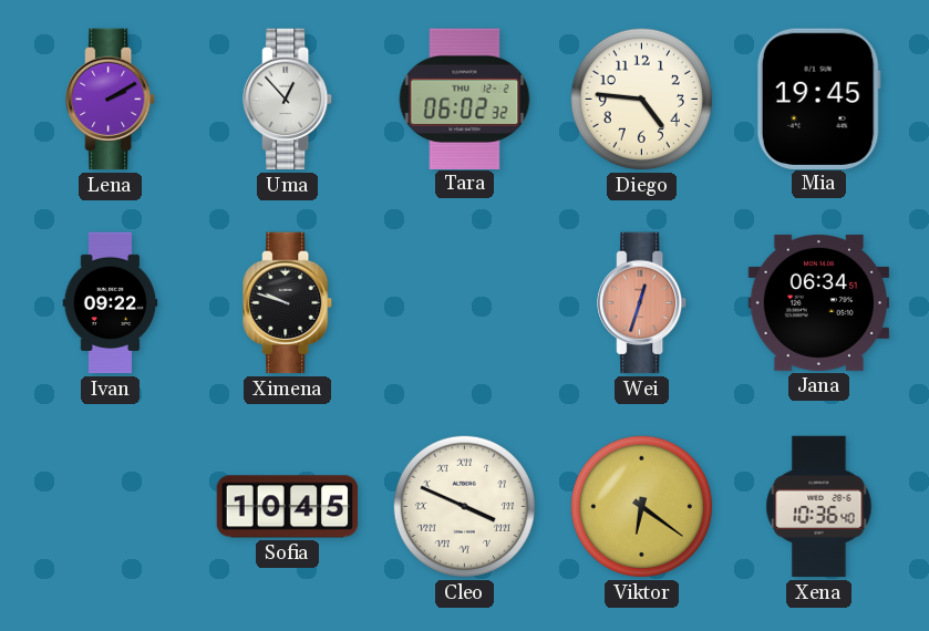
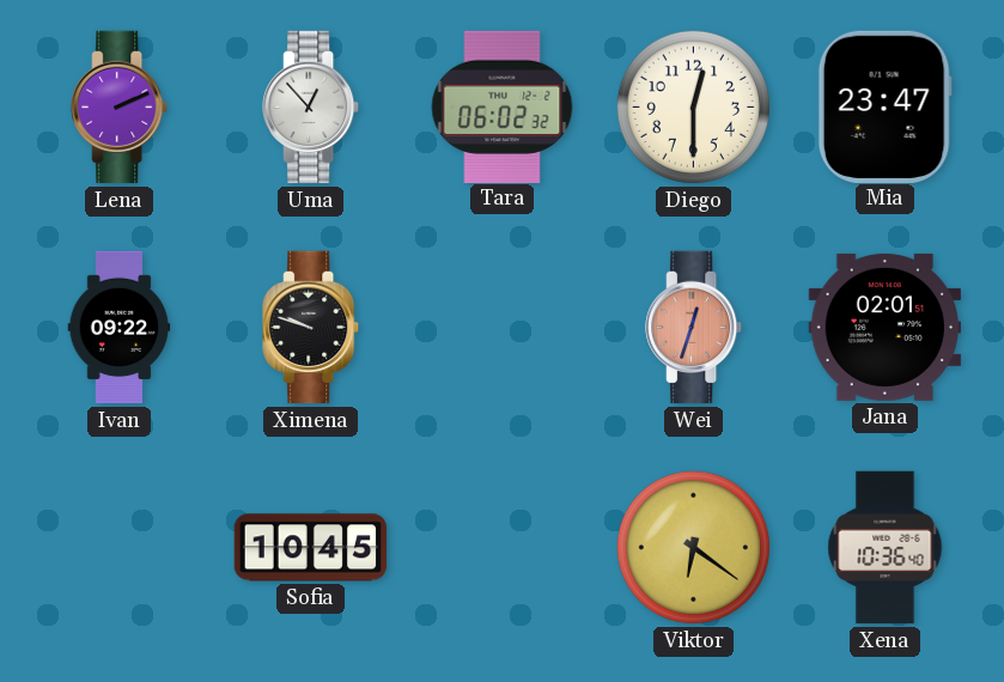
Lena: 2:10 -> 2:11
Diego: 4:46 -> 12:30
Mia: 19:45 -> 23:47
Jana: 06:34 -> 02:01
Cleo: 3:49 -> none
